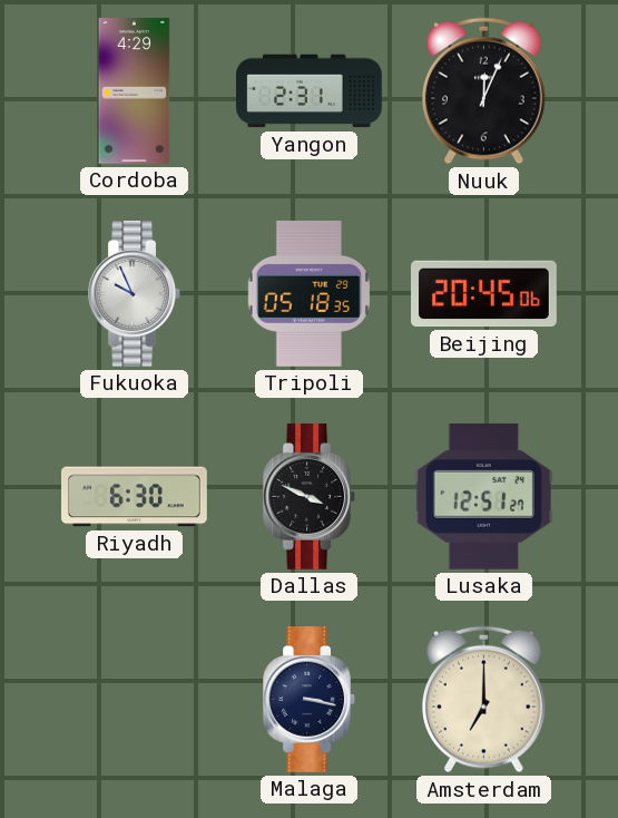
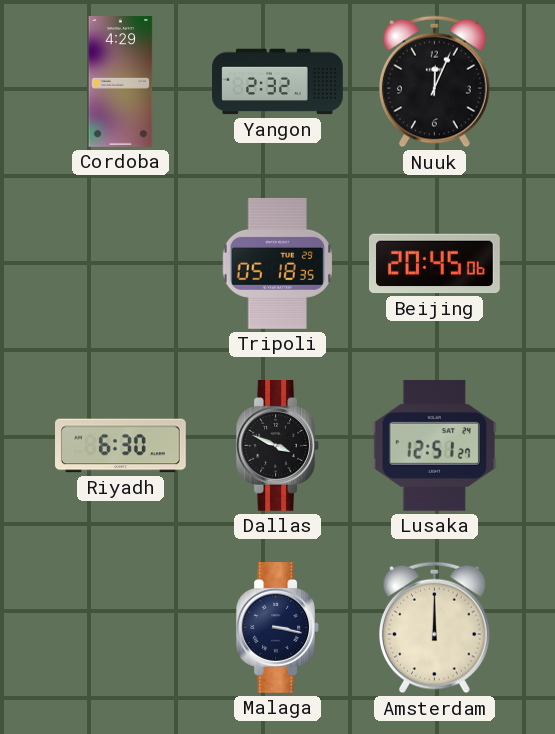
Yangon: 2:31 -> 2:32
Fukuoka: 9:56 -> none
Amsterdam: 7:00 -> 12:00
